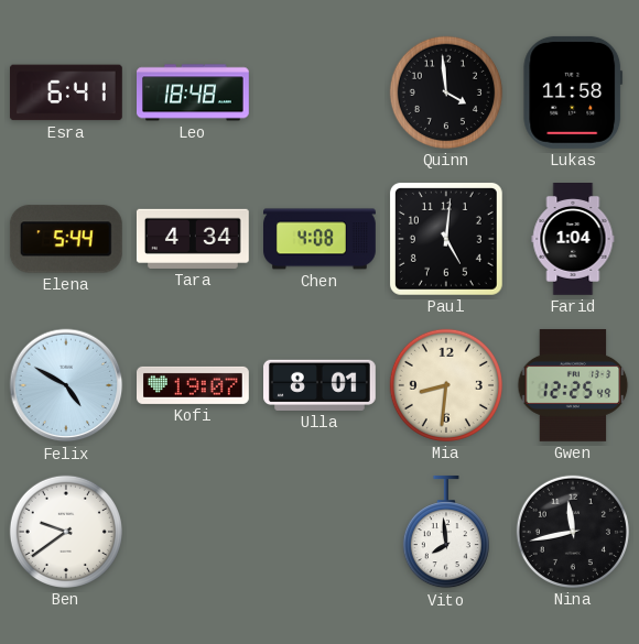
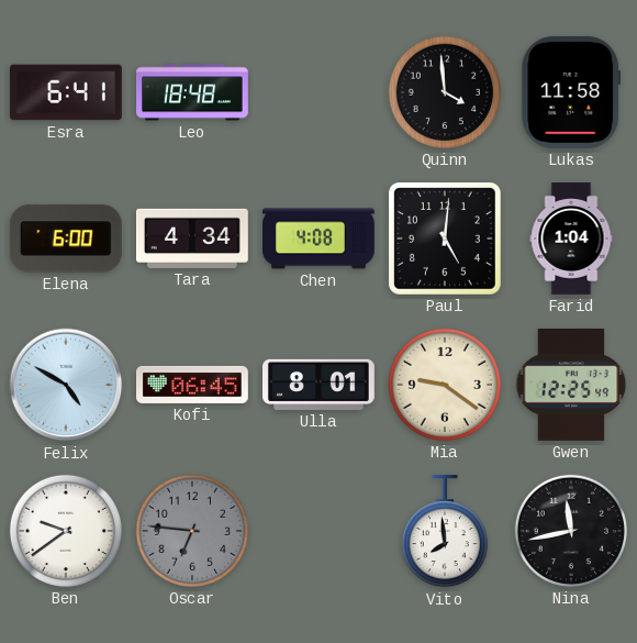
Elena: 5:44 -> 6:00
Kofi: 19:07 -> 06:45
Mia: 8:31 -> 9:21
Oscar: none -> 6:46
